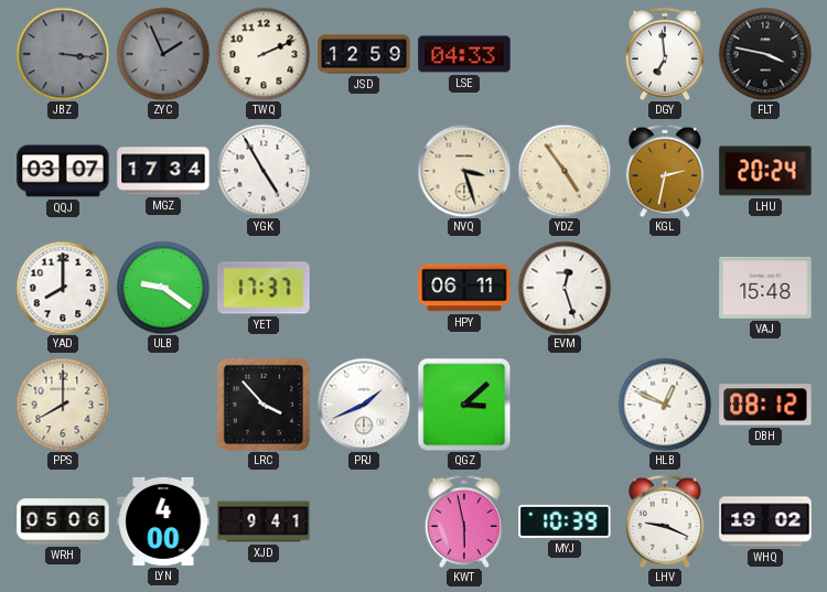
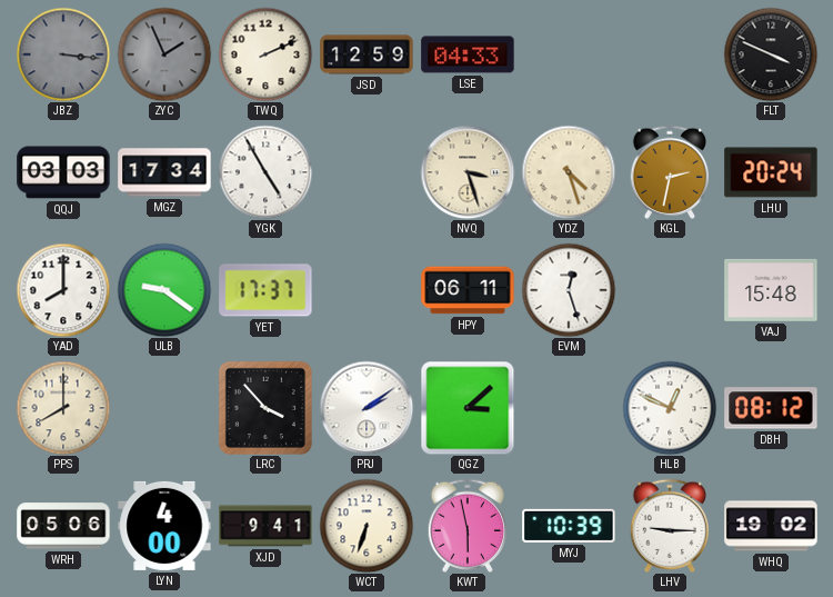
DGY: 6:59 -> none
FLT: 3:47 -> 3:49
QQJ: 03:07 -> 03:03
YDZ: 4:54 -> 4:27
PRJ: 1:41 -> 2:09
WCT: none -> 6:33
LHV: 9:19 -> 9:15
